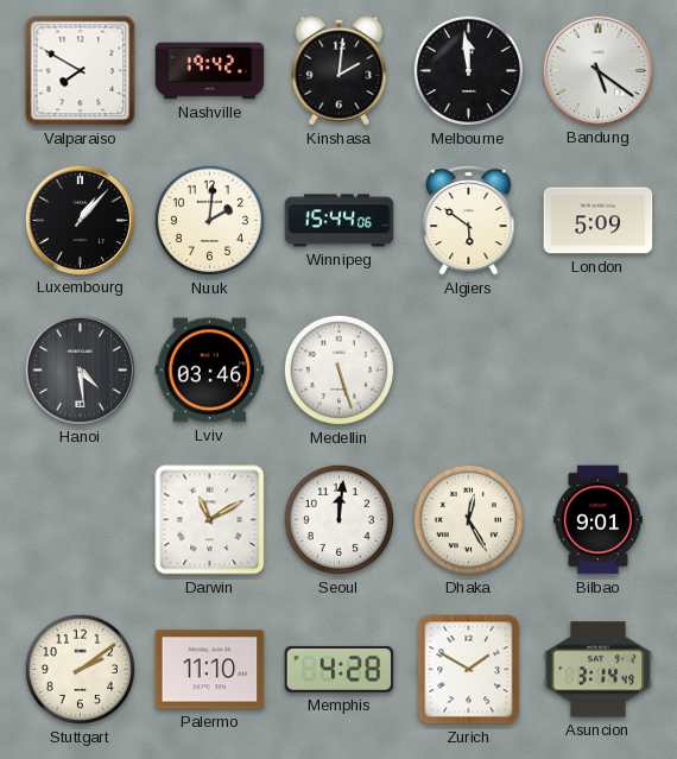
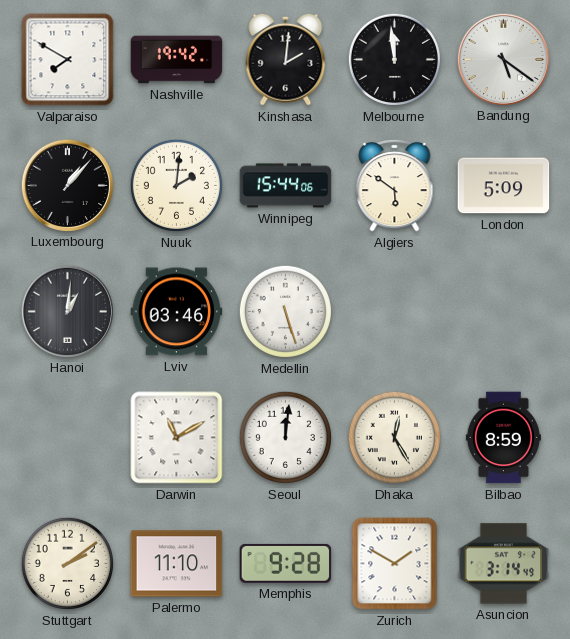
Hanoi: 4:29 -> 1:01
Bilbao: 9:01 -> 8:59
Memphis: 4:28 -> 9:28
